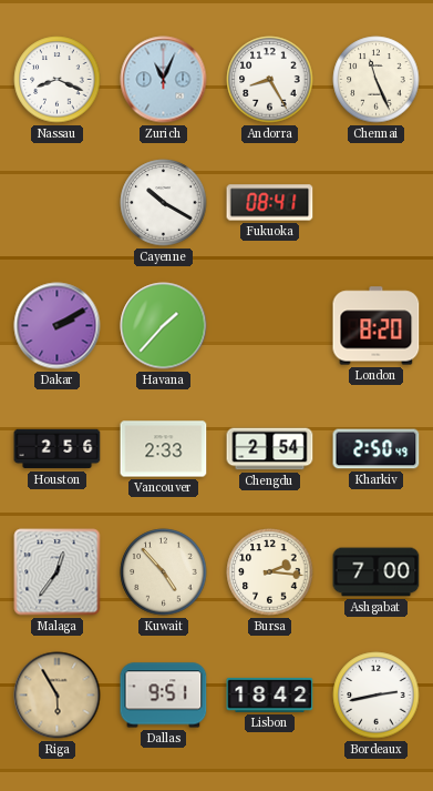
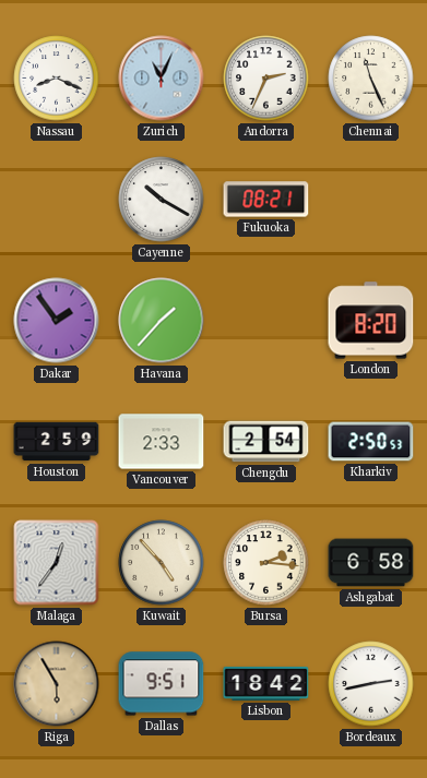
Andorra: 8:25 -> 2:34
Fukuoka: 08:41 -> 08:21
Dakar: 2:10 -> 1:54
Houston: 2:56 -> 2:59
Kharkiv: 2:50:49 -> 2:50:53
Ashgabat: 7:00 -> 6:58
